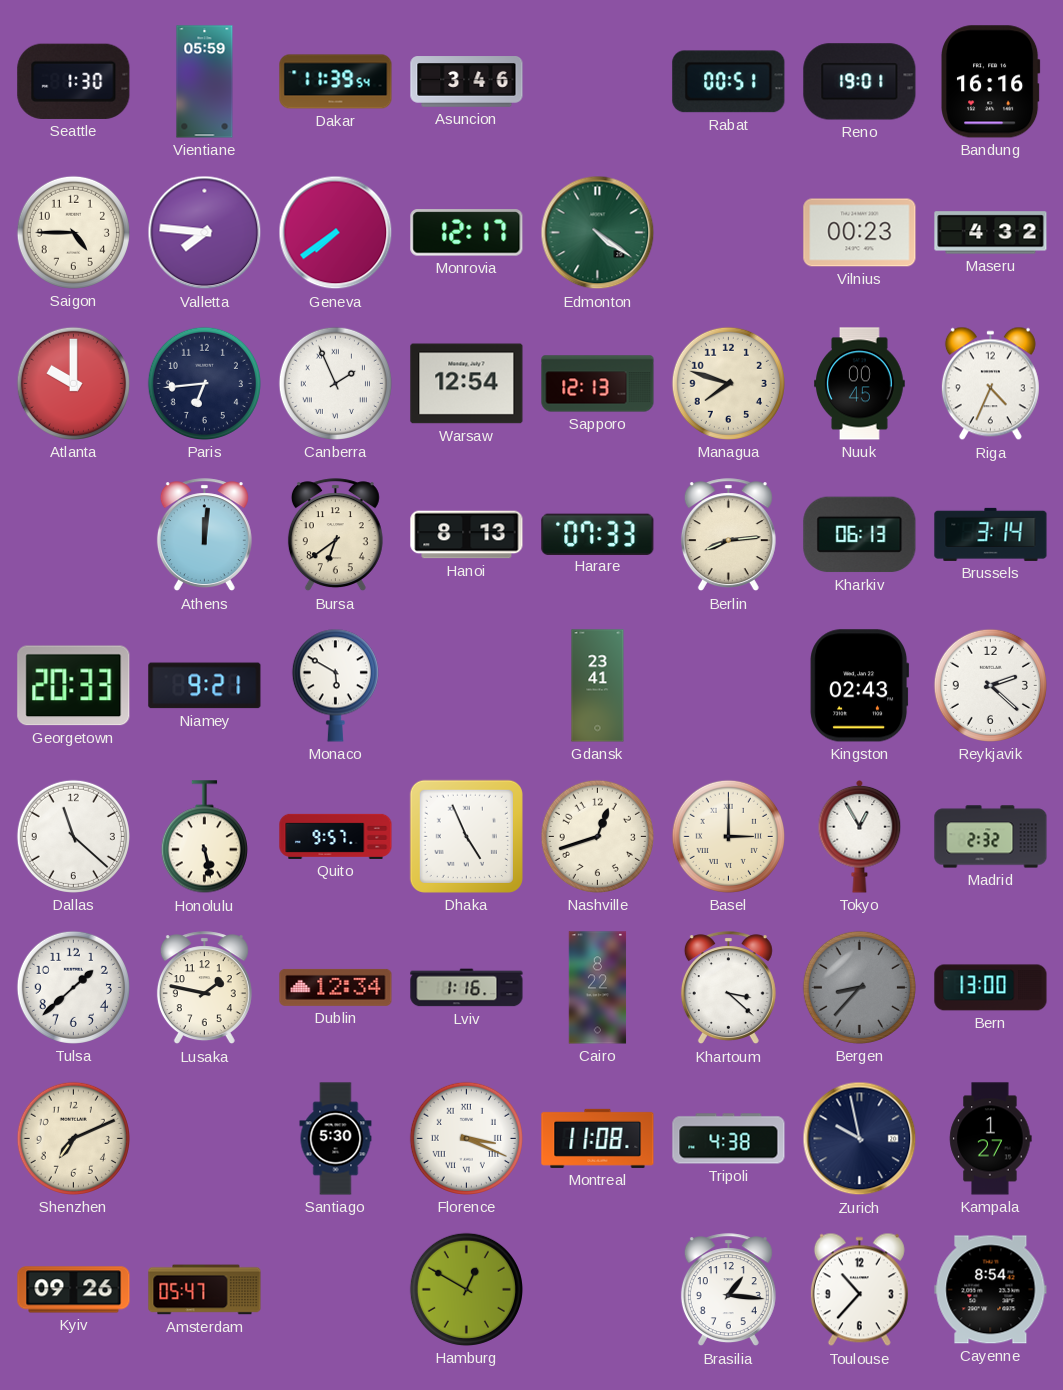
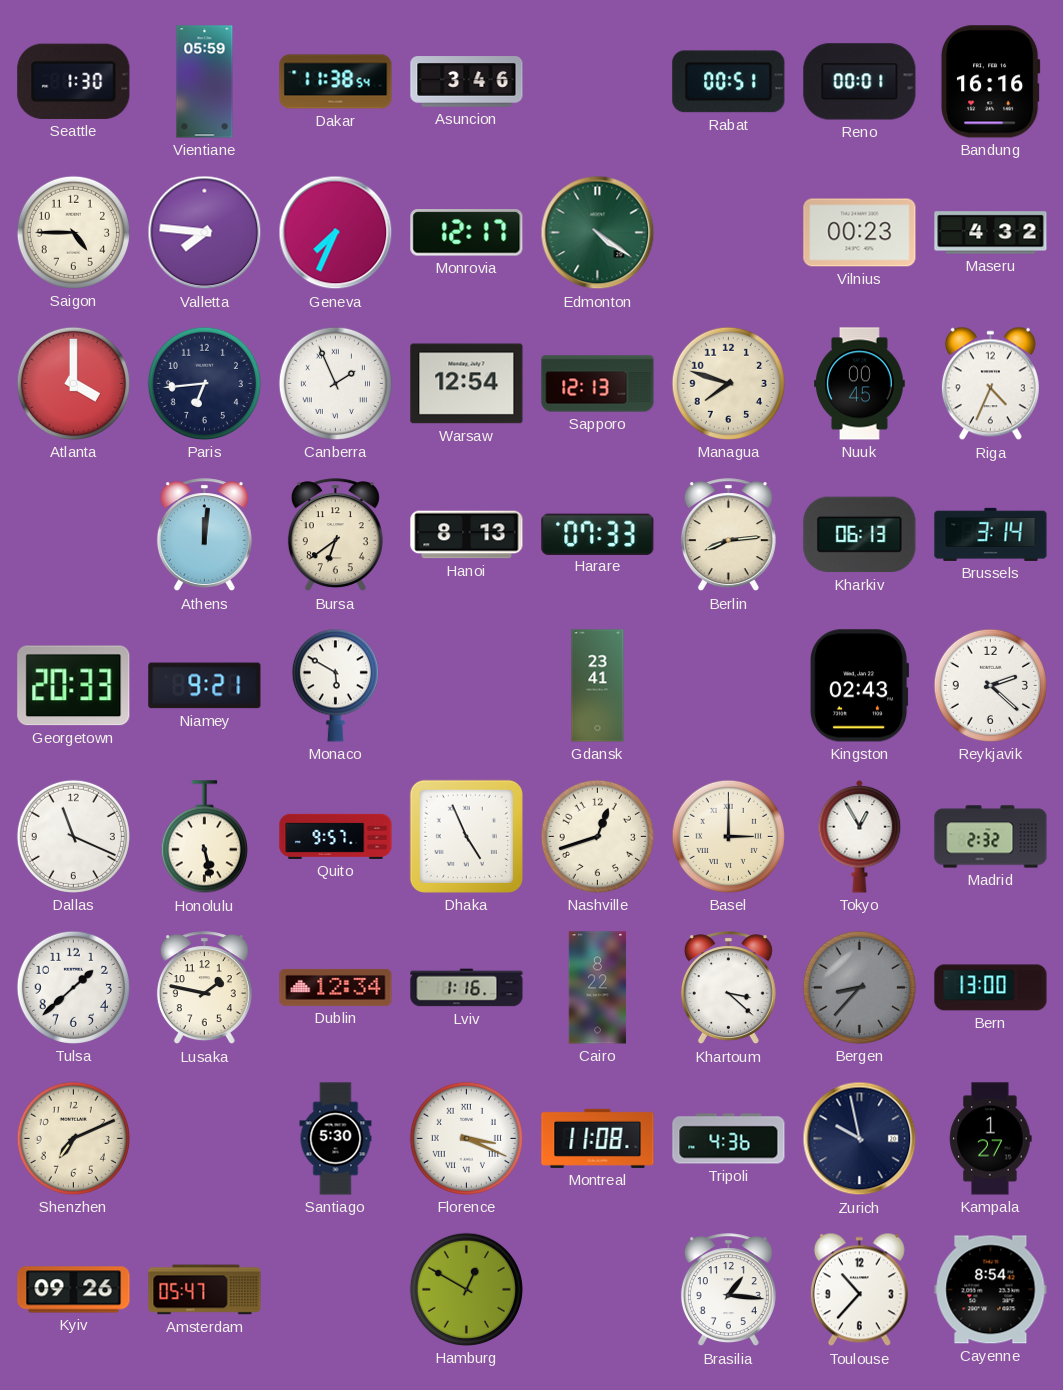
Dakar: 11:39 -> 11:38
Reno: 19:01 -> 00:01
Geneva: 7:39 -> 7:34
Atlanta: 10:00 -> 4:00
Dallas: 11:22 -> 11:19
Tripoli: 4:38 -> 4:36
